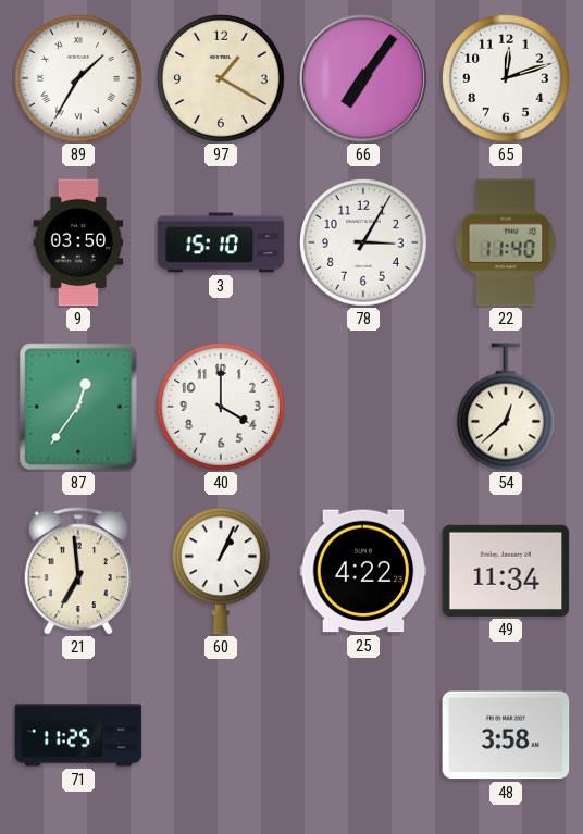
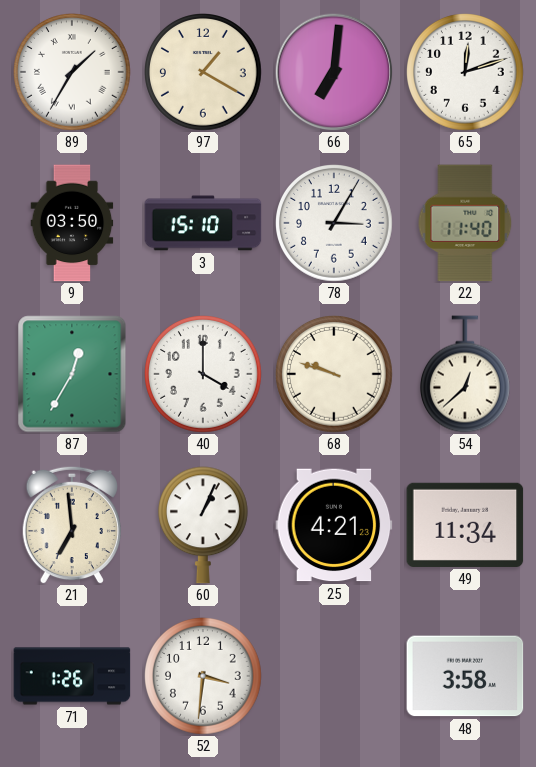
66: 7:06 -> 7:01
87: 12:36 -> 12:35
68: none -> 9:48
25: 4:22 -> 4:21
71: 11:25 -> 1:26
52: none -> 3:31
